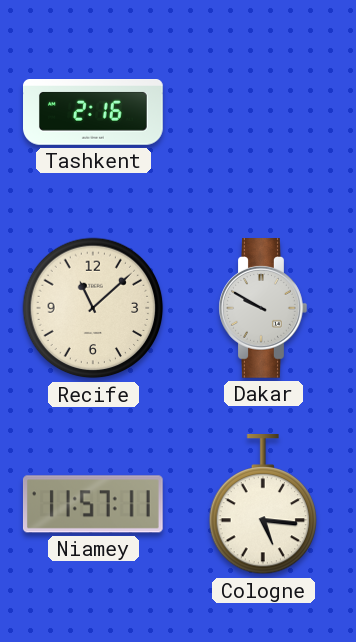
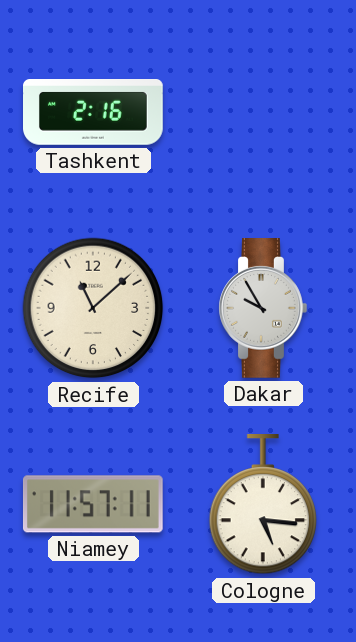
Dakar: 9:50 -> 9:55
